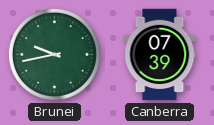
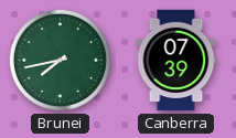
Brunei: 9:43 -> 7:43
